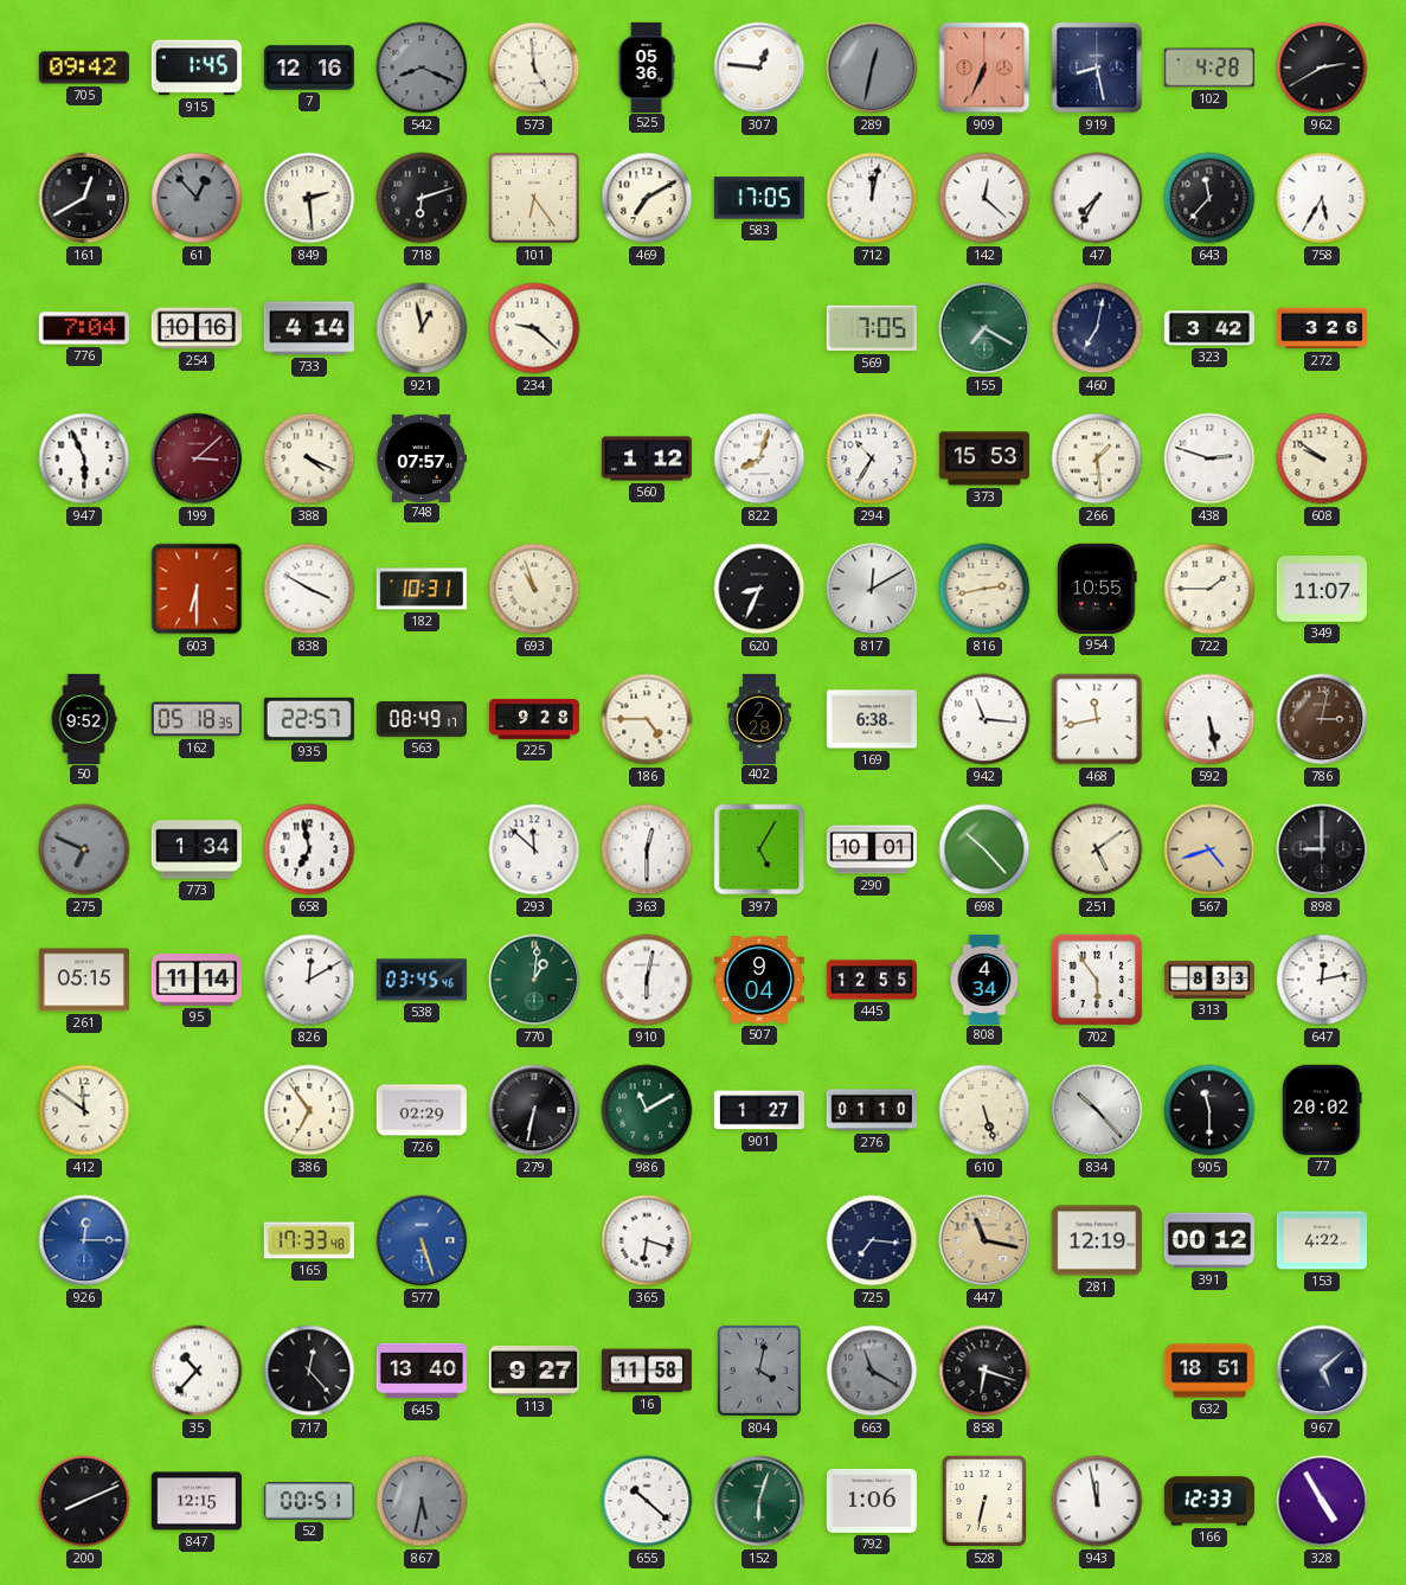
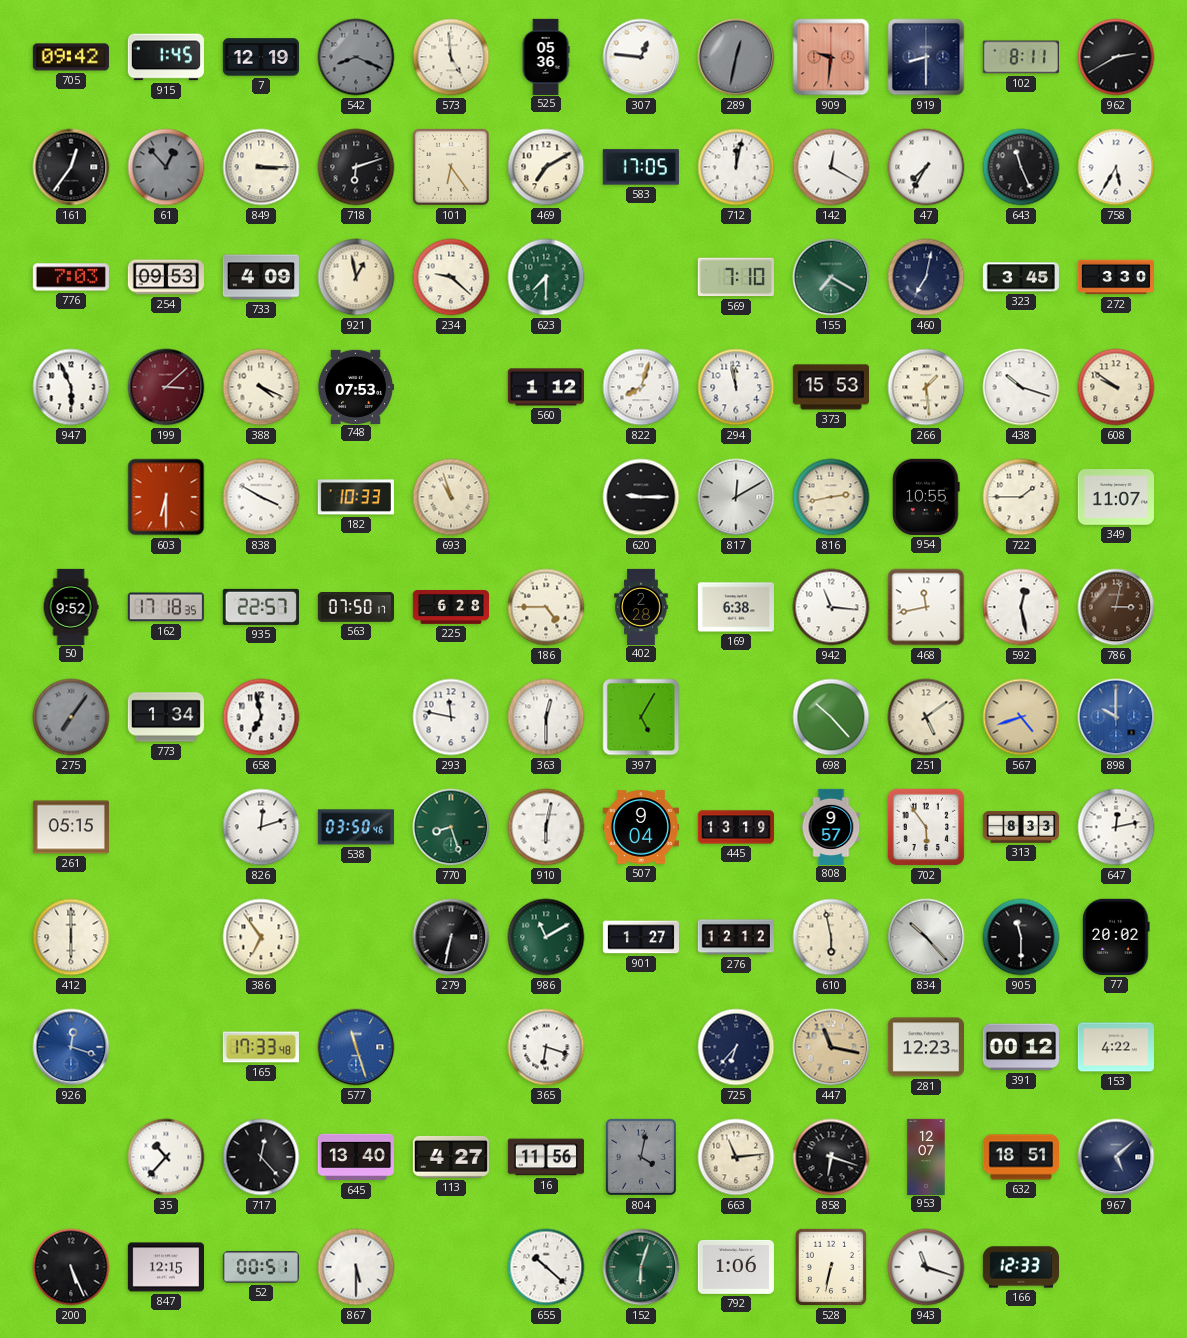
7: 12:16 -> 12:19
909: 6:34 -> 9:31
919: 8:28 -> 8:30
102: 4:28 -> 8:11
161: 12:40 -> 12:36
849: 2:29 -> 3:15
142: 12:22 -> 12:20
643: 11:37 -> 11:26
776: 7:04 -> 7:03
254: 10:16 -> 09:53
733: 4:14 -> 4:09
623: none -> 7:30
569: 7:05 -> 7:10
323: 3:42 -> 3:45
272: 3:26 -> 3:30
748: 07:57 -> 07:53
294: 10:35 -> 11:58
438: 2:48 -> 10:18
182: 10:31 -> 10:33
620: 8:34 -> 9:15
162: 05:18 -> 17:18
563: 08:49 -> 07:50
225: 9:28 -> 6:28
592: 5:28 -> 12:28
275: 6:49 -> 7:06
293: 11:52 -> 11:47
290: 10:01 -> none
898: 9:00 -> 10:00
898 dial: black -> blue
95: 11:14 -> none
826: 12:10 -> 12:12
538: 03:45 -> 03:50
770: 1:01 -> 8:27
445: 12:55 -> 13:19
808: 4:34 -> 9:57
412: 11:51 -> 6:00
726: 02:29 -> none
276: 01:10 -> 12:12
610: 5:27 -> 5:58
926: 12:15 -> 12:18
577: 5:27 -> 11:27
725: 7:16 -> 6:37
281: 12:19 -> 12:23
113: 9:27 -> 4:27
16: 11:58 -> 11:56
663: 11:20 -> 11:14
663 dial: grey -> cream
953: none -> 12:07
200: 8:11 -> 5:26
867: 5:32 -> 5:30
867 dial: grey -> white
943: 11:58 -> 11:18
328: 4:55 -> none
